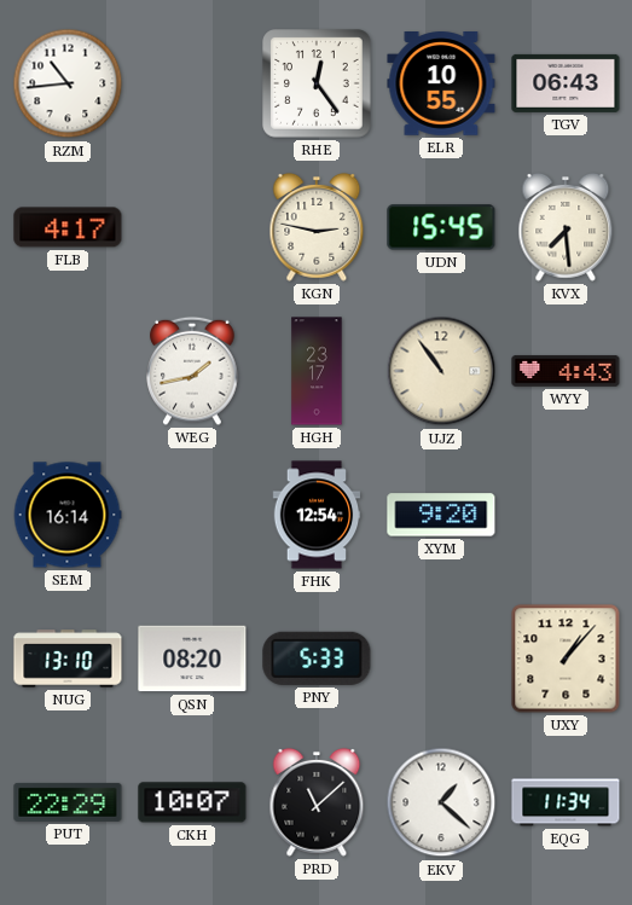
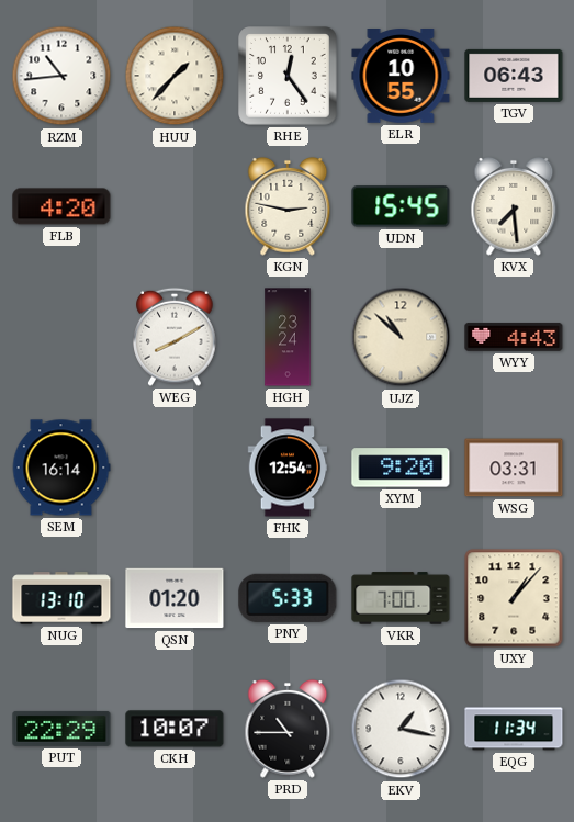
HUU: none -> 1:37
FLB: 4:17 -> 4:20
WEG: 1:43 -> 8:10
HGH: 23:17 -> 23:24
UJZ: 10:54 -> 10:52
WSG: none -> 03:31
QSN: 08:20 -> 01:20
VKR: none -> 7:00
PRD: 11:08 -> 10:45
EKV: 1:22 -> 1:17
